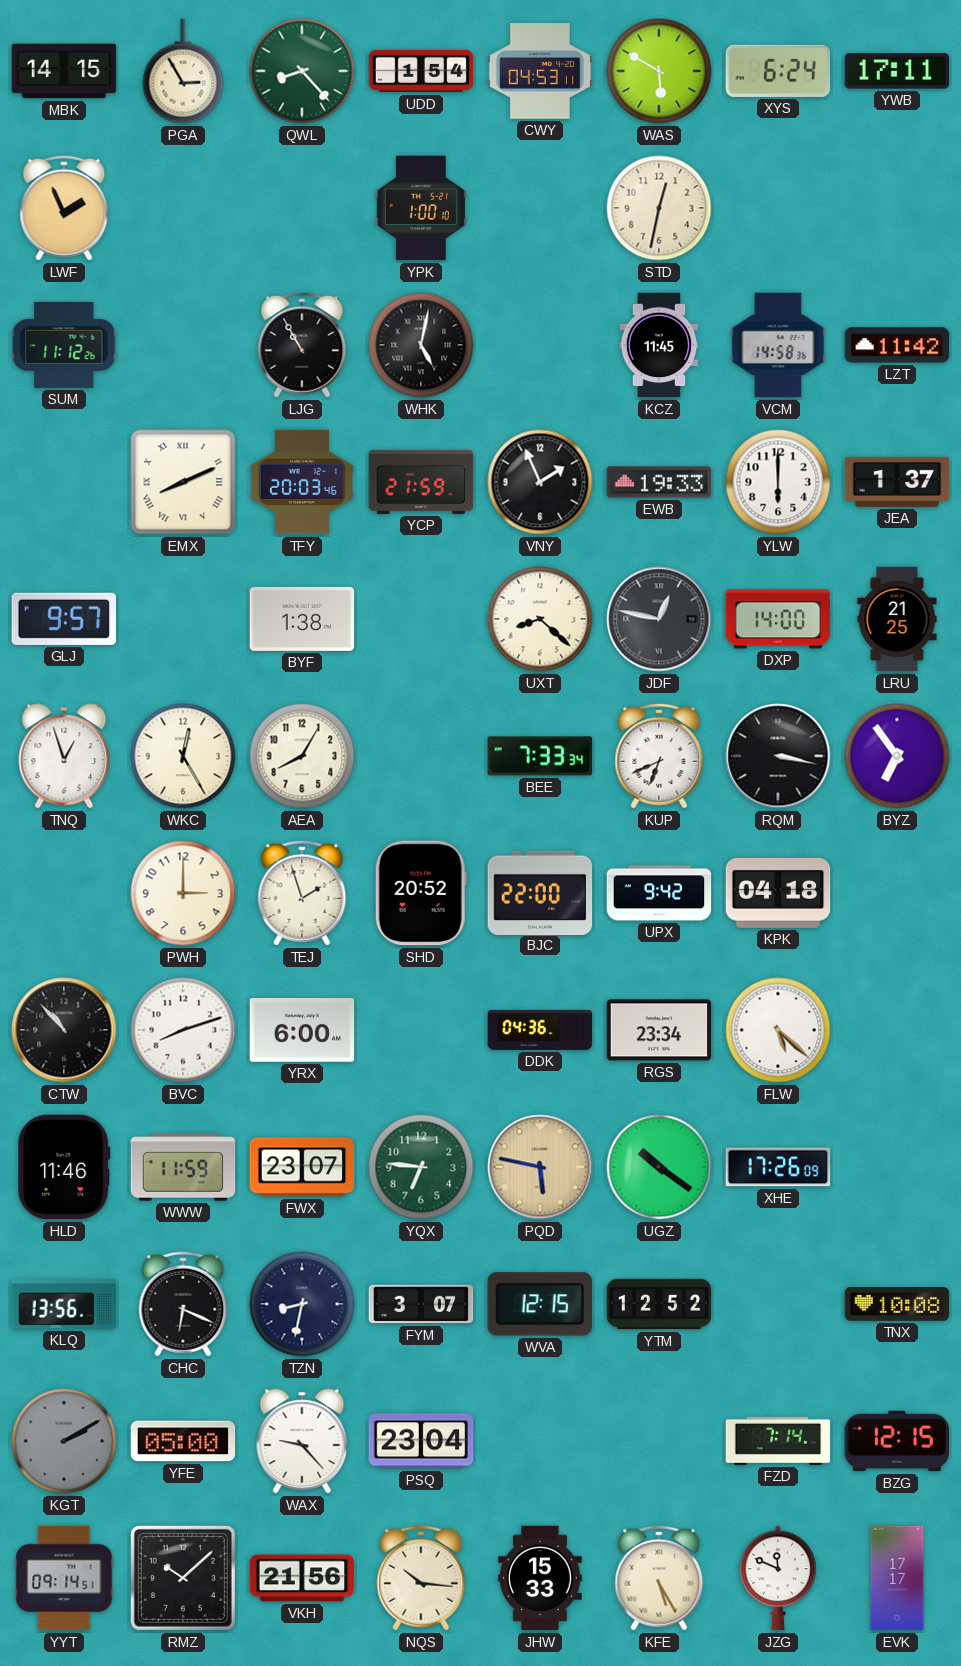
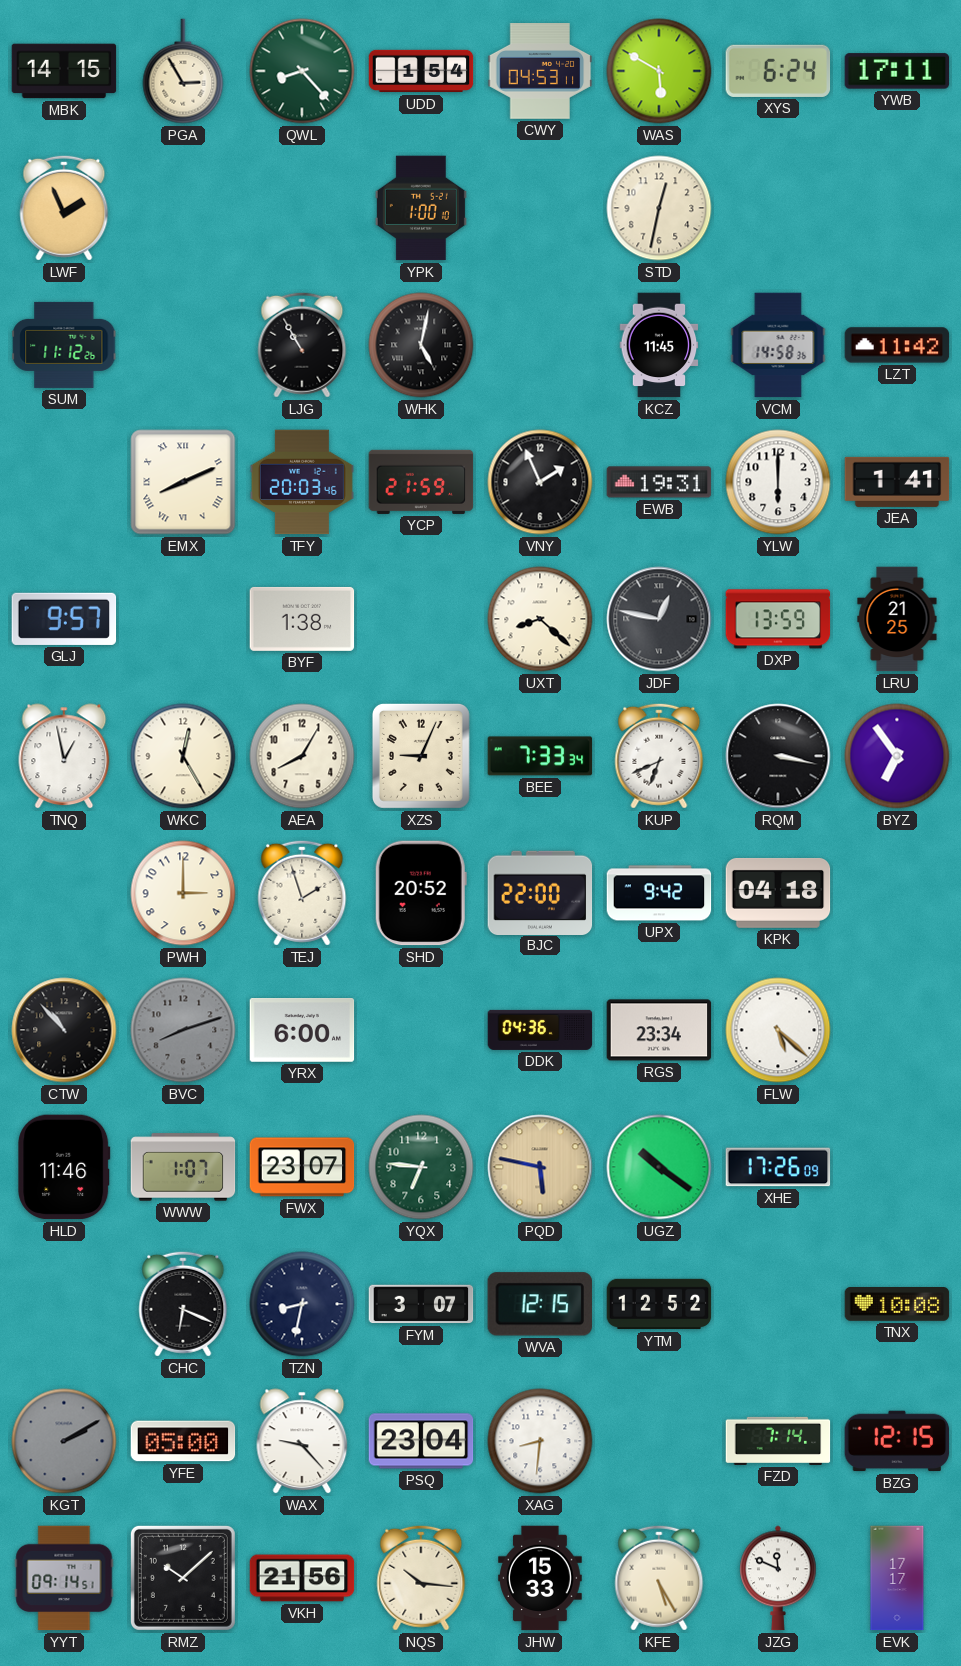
EWB: 19:33 -> 19:31
JEA: 1:37 -> 1:41
DXP: 14:00 -> 13:59
TNQ: 12:57 -> 12:58
XZS: none -> 9:04
BVC dial: white -> grey
WWW: 11:59 -> 1:07
KLQ: 13:56 -> none
XAG: none -> 8:31
